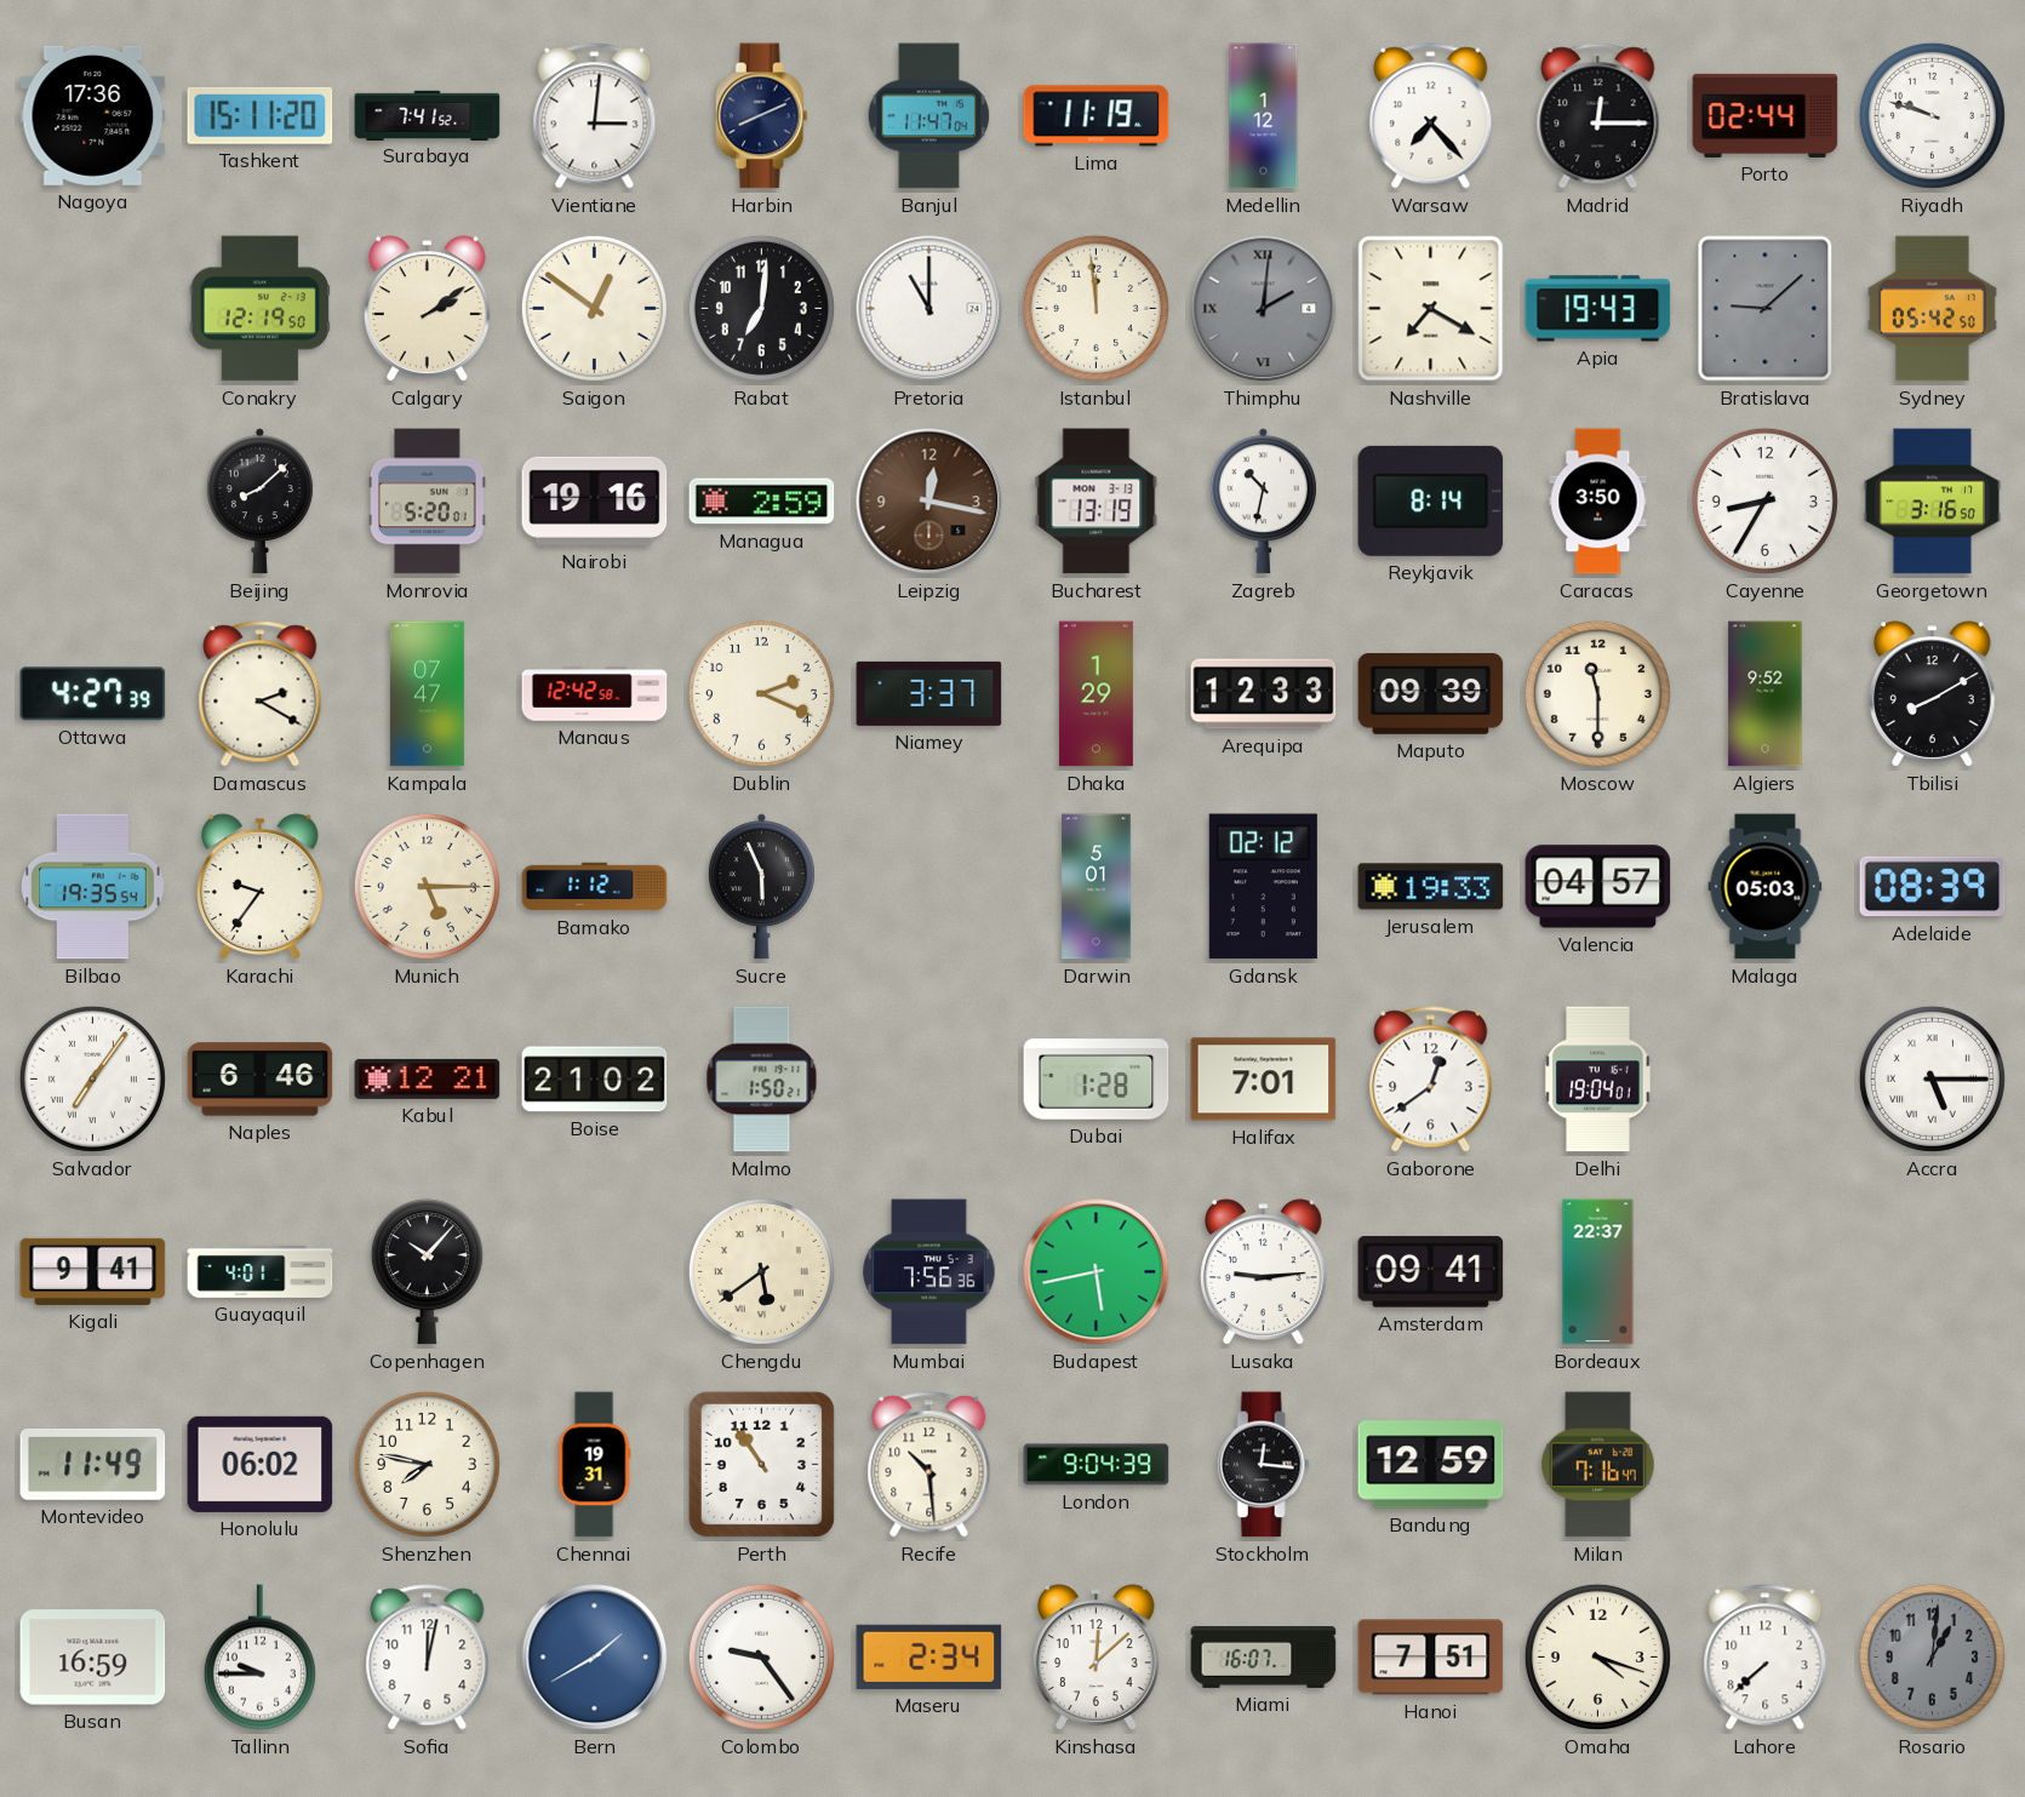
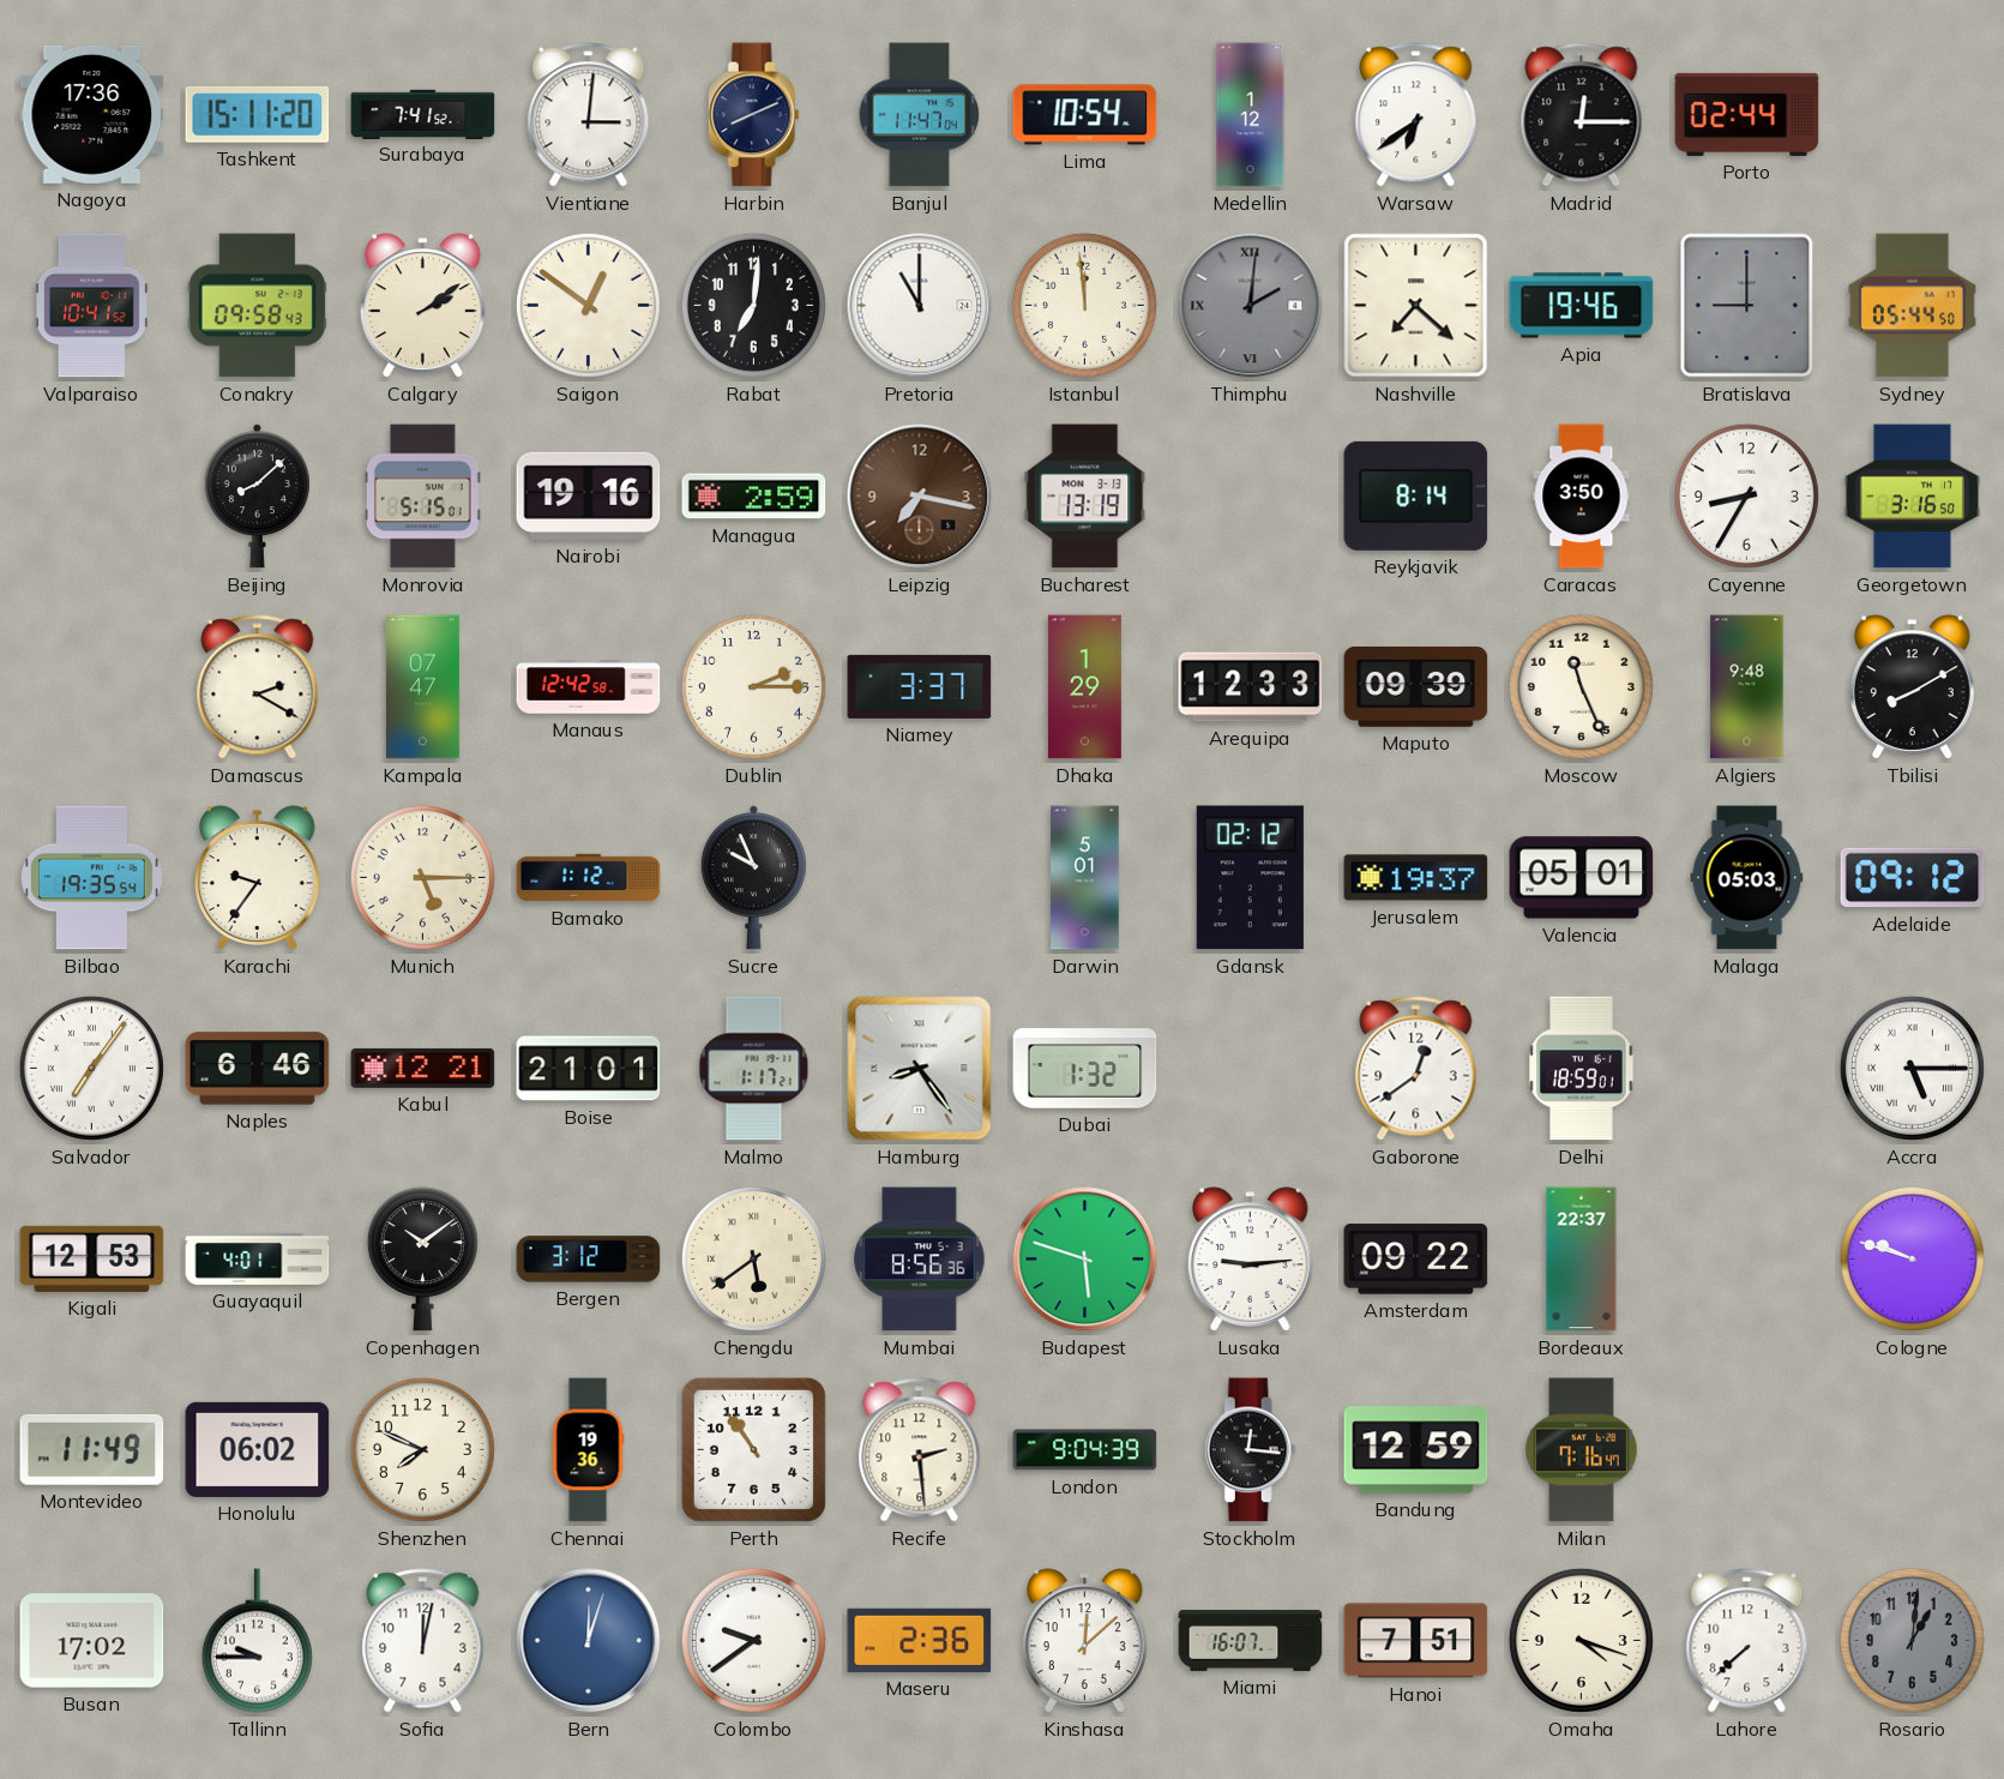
Lima: 11:19 -> 10:54
Warsaw: 7:23 -> 6:39
Riyadh: 9:48 -> none
Valparaiso: none -> 10:41
Conakry: 12:19 -> 09:58
Nashville: 7:20 -> 7:22
Apia: 19:43 -> 19:46
Bratislava: 9:08 -> 9:00
Sydney: 05:42 -> 05:44
Monrovia: 5:20 -> 5:15
Leipzig: 12:17 -> 7:17
Zagreb: 10:32 -> none
Ottawa: 4:27 -> none
Dublin: 2:19 -> 2:15
Moscow: 11:30 -> 11:26
Algiers: 9:52 -> 9:48
Sucre: 5:56 -> 9:56
Jerusalem: 19:33 -> 19:37
Valencia: 04:57 -> 05:01
Adelaide: 08:39 -> 09:12
Boise: 21:02 -> 21:01
Malmo: 1:50 -> 1:17
Hamburg: none -> 8:24
Dubai: 1:28 -> 1:32
Halifax: 7:01 -> none
Delhi: 19:04 -> 18:59
Kigali: 9:41 -> 12:53
Copenhagen: 10:07 -> 10:09
Bergen: none -> 3:12
Mumbai: 7:56 -> 8:56
Budapest: 5:43 -> 5:48
Amsterdam: 09:41 -> 09:22
Cologne: none -> 9:48
Shenzhen: 7:47 -> 7:49
Chennai: 19:31 -> 19:36
Recife: 10:29 -> 2:29
Busan: 16:59 -> 17:02
Bern: 1:40 -> 12:03
Colombo: 9:24 -> 9:39
Maseru: 2:34 -> 2:36
